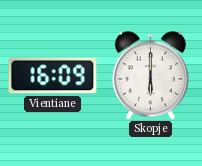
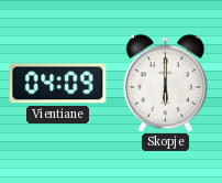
Vientiane: 16:09 -> 04:09
